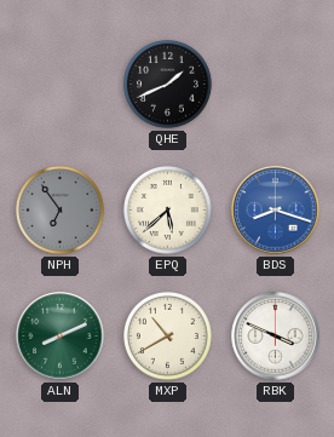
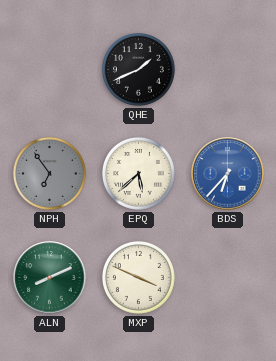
BDS: 8:18 -> 6:37
MXP: 10:40 -> 3:49
RBK: 3:49 -> none
